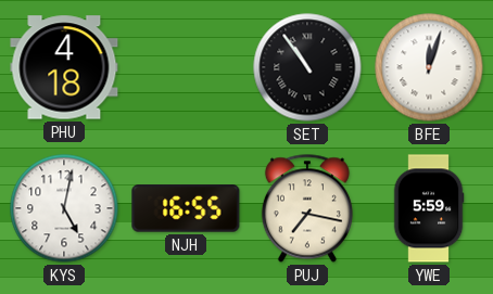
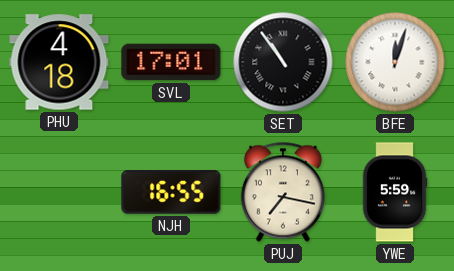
SVL: none -> 17:01
KYS: 5:02 -> none
